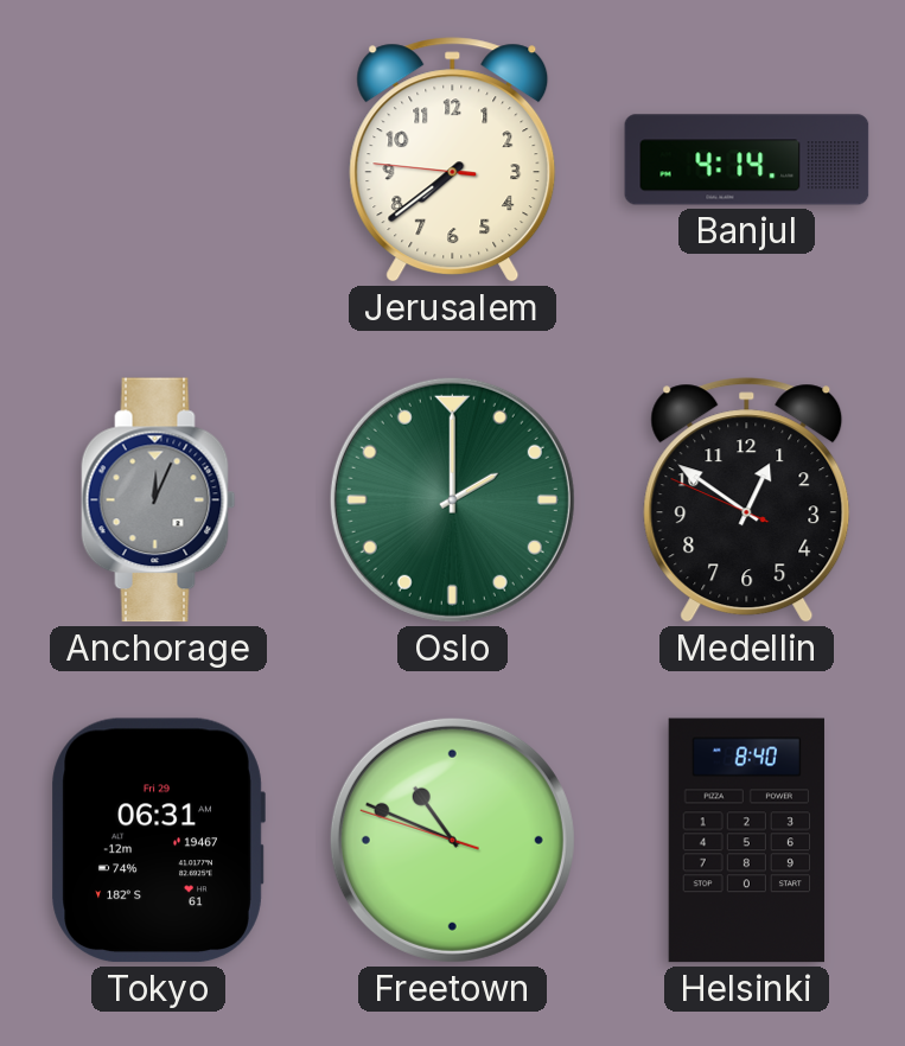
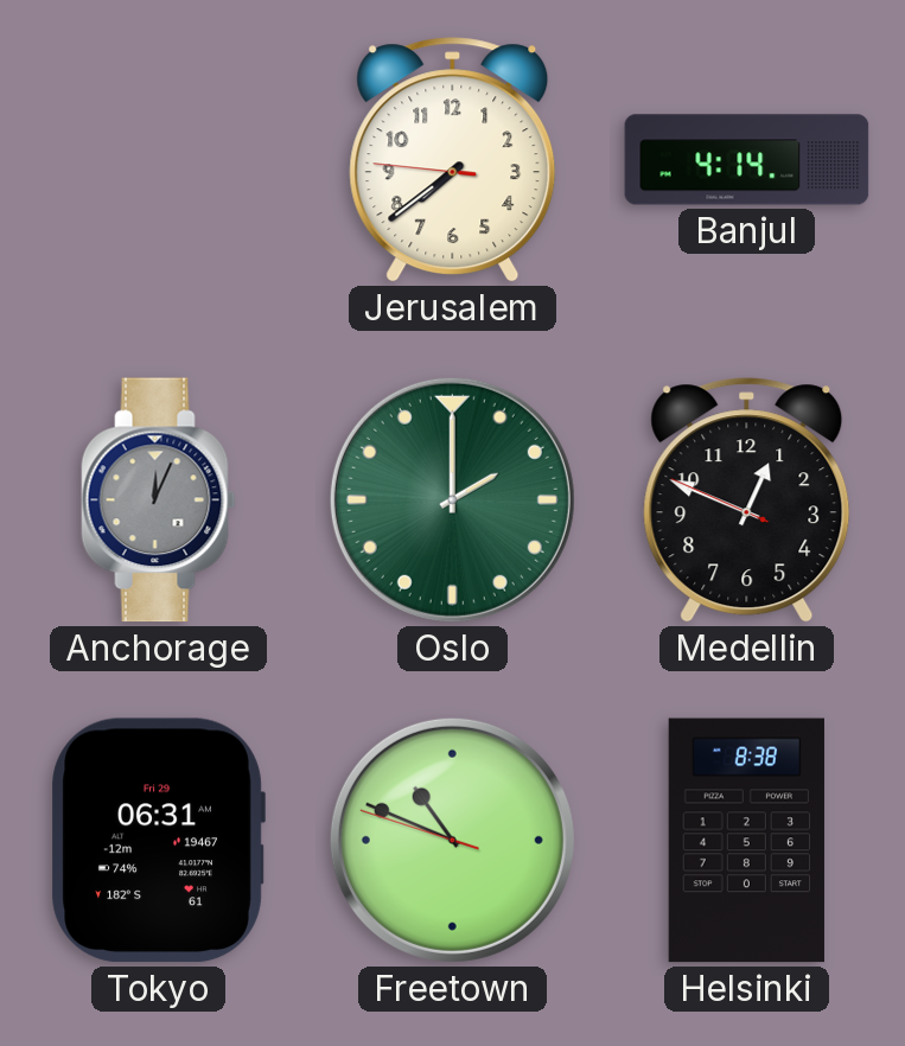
Medellin: 12:50 -> 12:48
Helsinki: 8:40 -> 8:38
